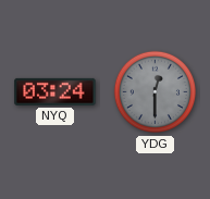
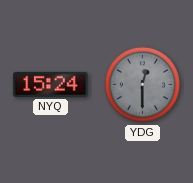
NYQ: 03:24 -> 15:24
